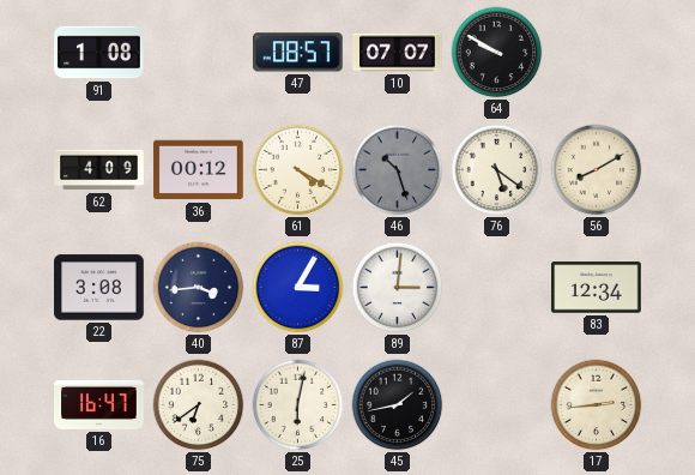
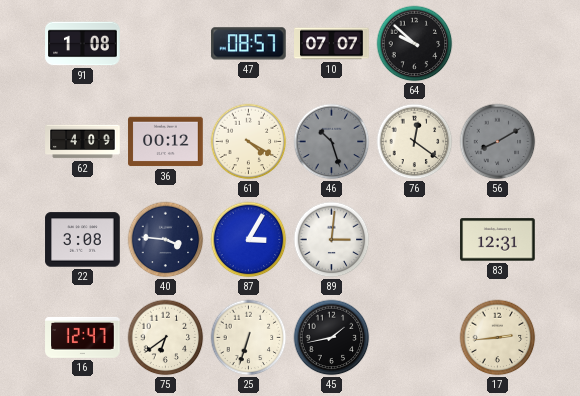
64: 9:50 -> 9:52
76: 5:21 -> 12:21
56 dial: cream -> grey
40: 3:44 -> 3:46
83: 12:34 -> 12:31
16: 16:47 -> 12:47
25: 6:02 -> 6:33
